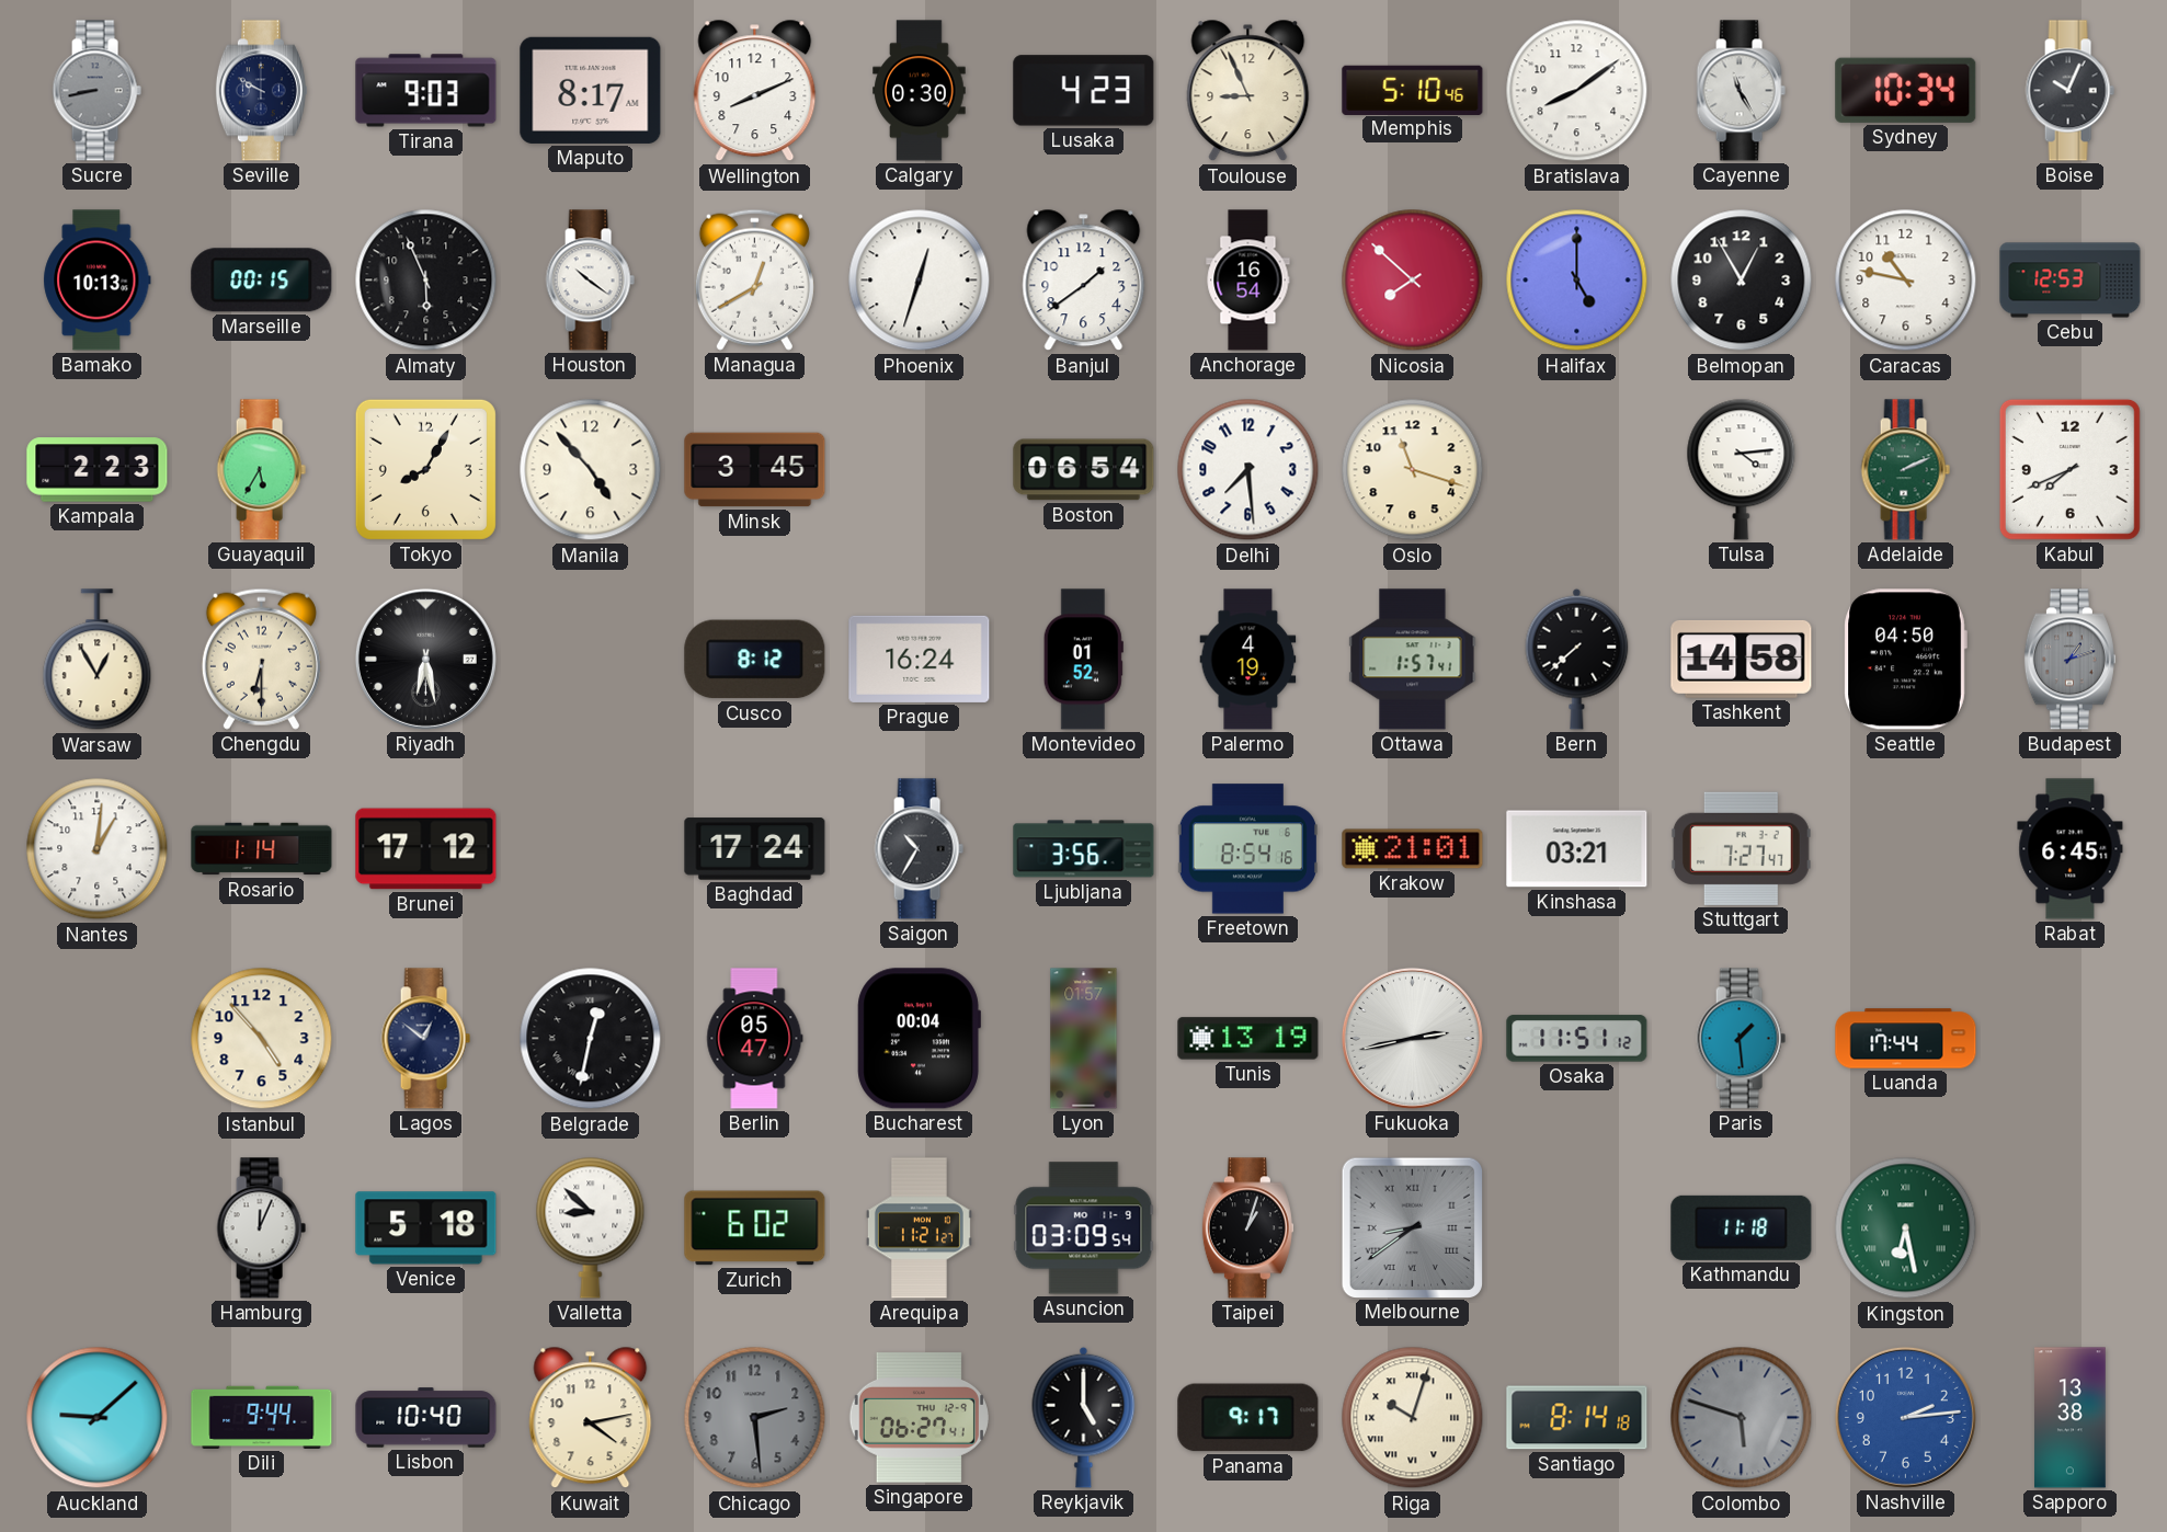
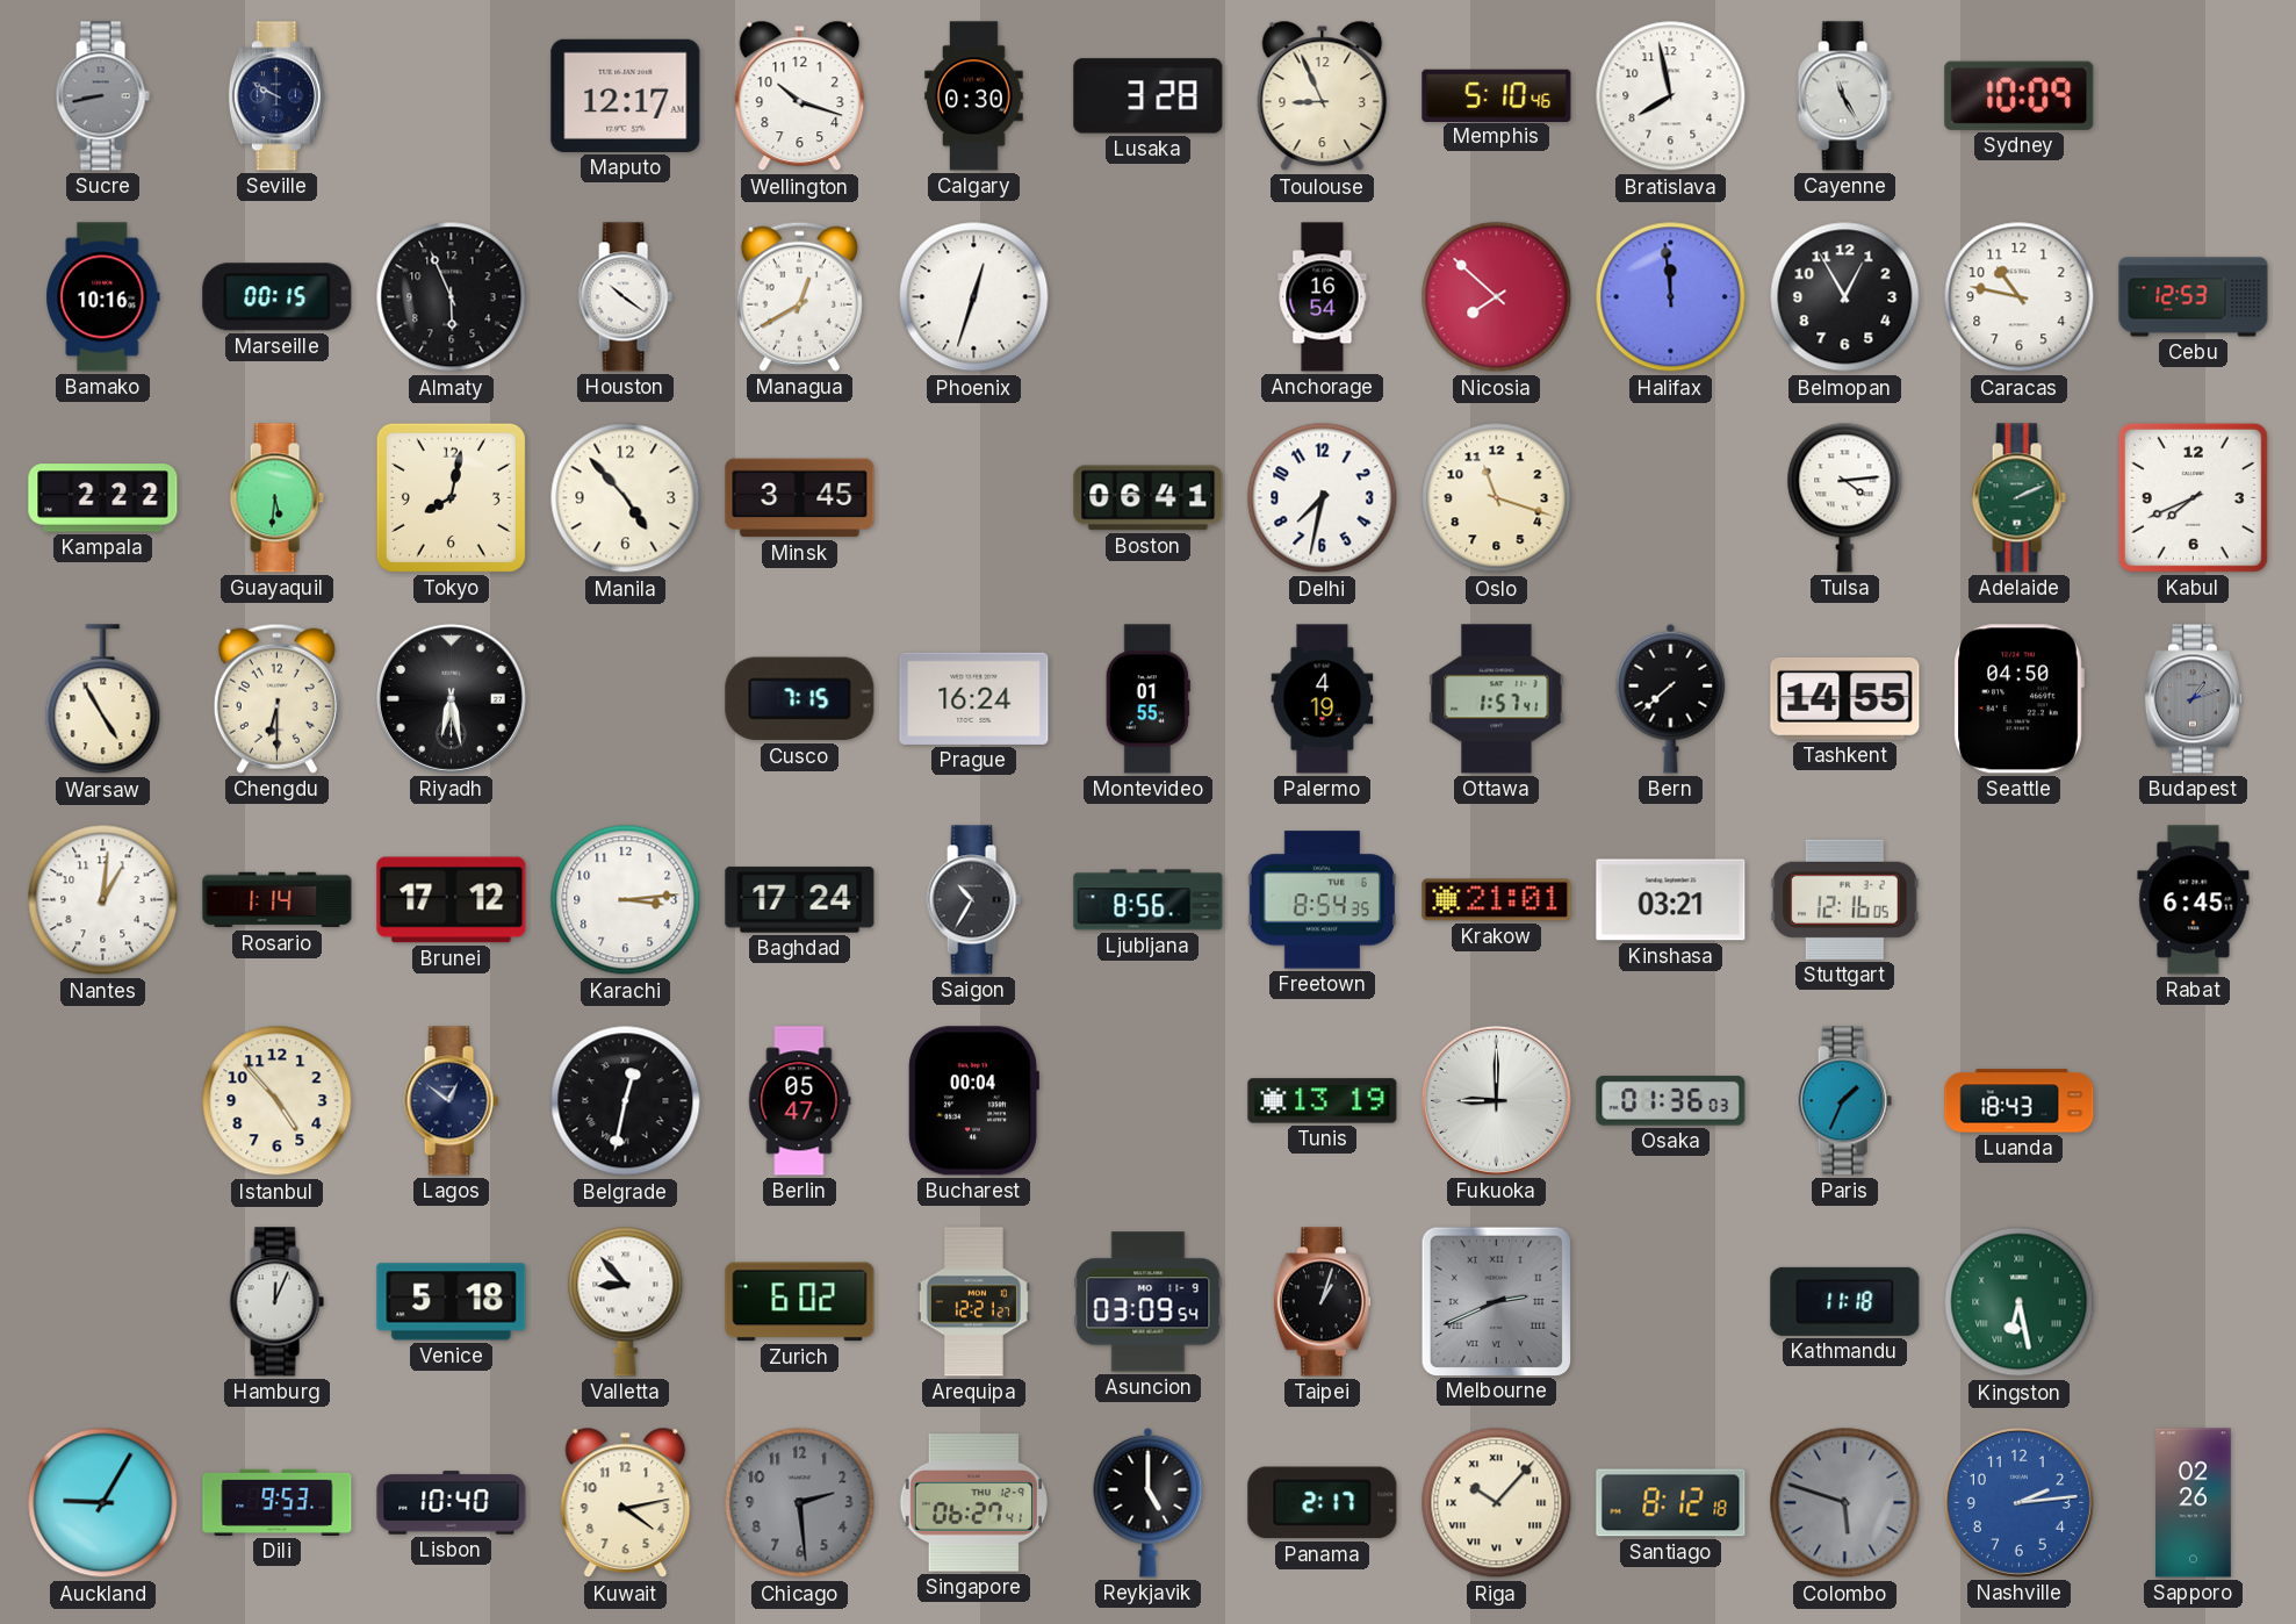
Tirana: 9:03 -> none
Maputo: 8:17 -> 12:17
Wellington: 8:11 -> 10:18
Lusaka: 4:23 -> 3:28
Bratislava: 8:09 -> 7:58
Sydney: 10:34 -> 10:09
Boise: 10:04 -> none
Bamako: 10:13 -> 10:16
Banjul: 1:39 -> none
Halifax: 5:00 -> 11:59
Kampala: 2:23 -> 2:22
Guayaquil: 5:35 -> 5:31
Tokyo: 8:05 -> 8:02
Boston: 06:54 -> 06:41
Delhi: 7:29 -> 7:32
Warsaw: 12:55 -> 4:55
Cusco: 8:12 -> 7:15
Montevideo: 01:52 -> 01:55
Tashkent: 14:58 -> 14:55
Karachi: none -> 3:14
Ljubljana: 3:56 -> 8:56
Freetown: 8:54:16 -> 8:54:35
Stuttgart: 7:27 -> 12:16
Lyon: 01:57 -> none
Fukuoka: 2:43 -> 9:00
Osaka: 11:51 -> 01:36
Paris: 1:29 -> 1:34
Luanda: 17:44 -> 18:43
Valletta: 8:52 -> 8:53
Arequipa: 11:21 -> 12:21
Melbourne: 8:39 -> 2:41
Auckland: 9:08 -> 9:05
Dili: 9:44 -> 9:53
Panama: 9:17 -> 2:17
Riga: 10:03 -> 10:07
Santiago: 8:14 -> 8:12
Sapporo: 13:38 -> 02:26
